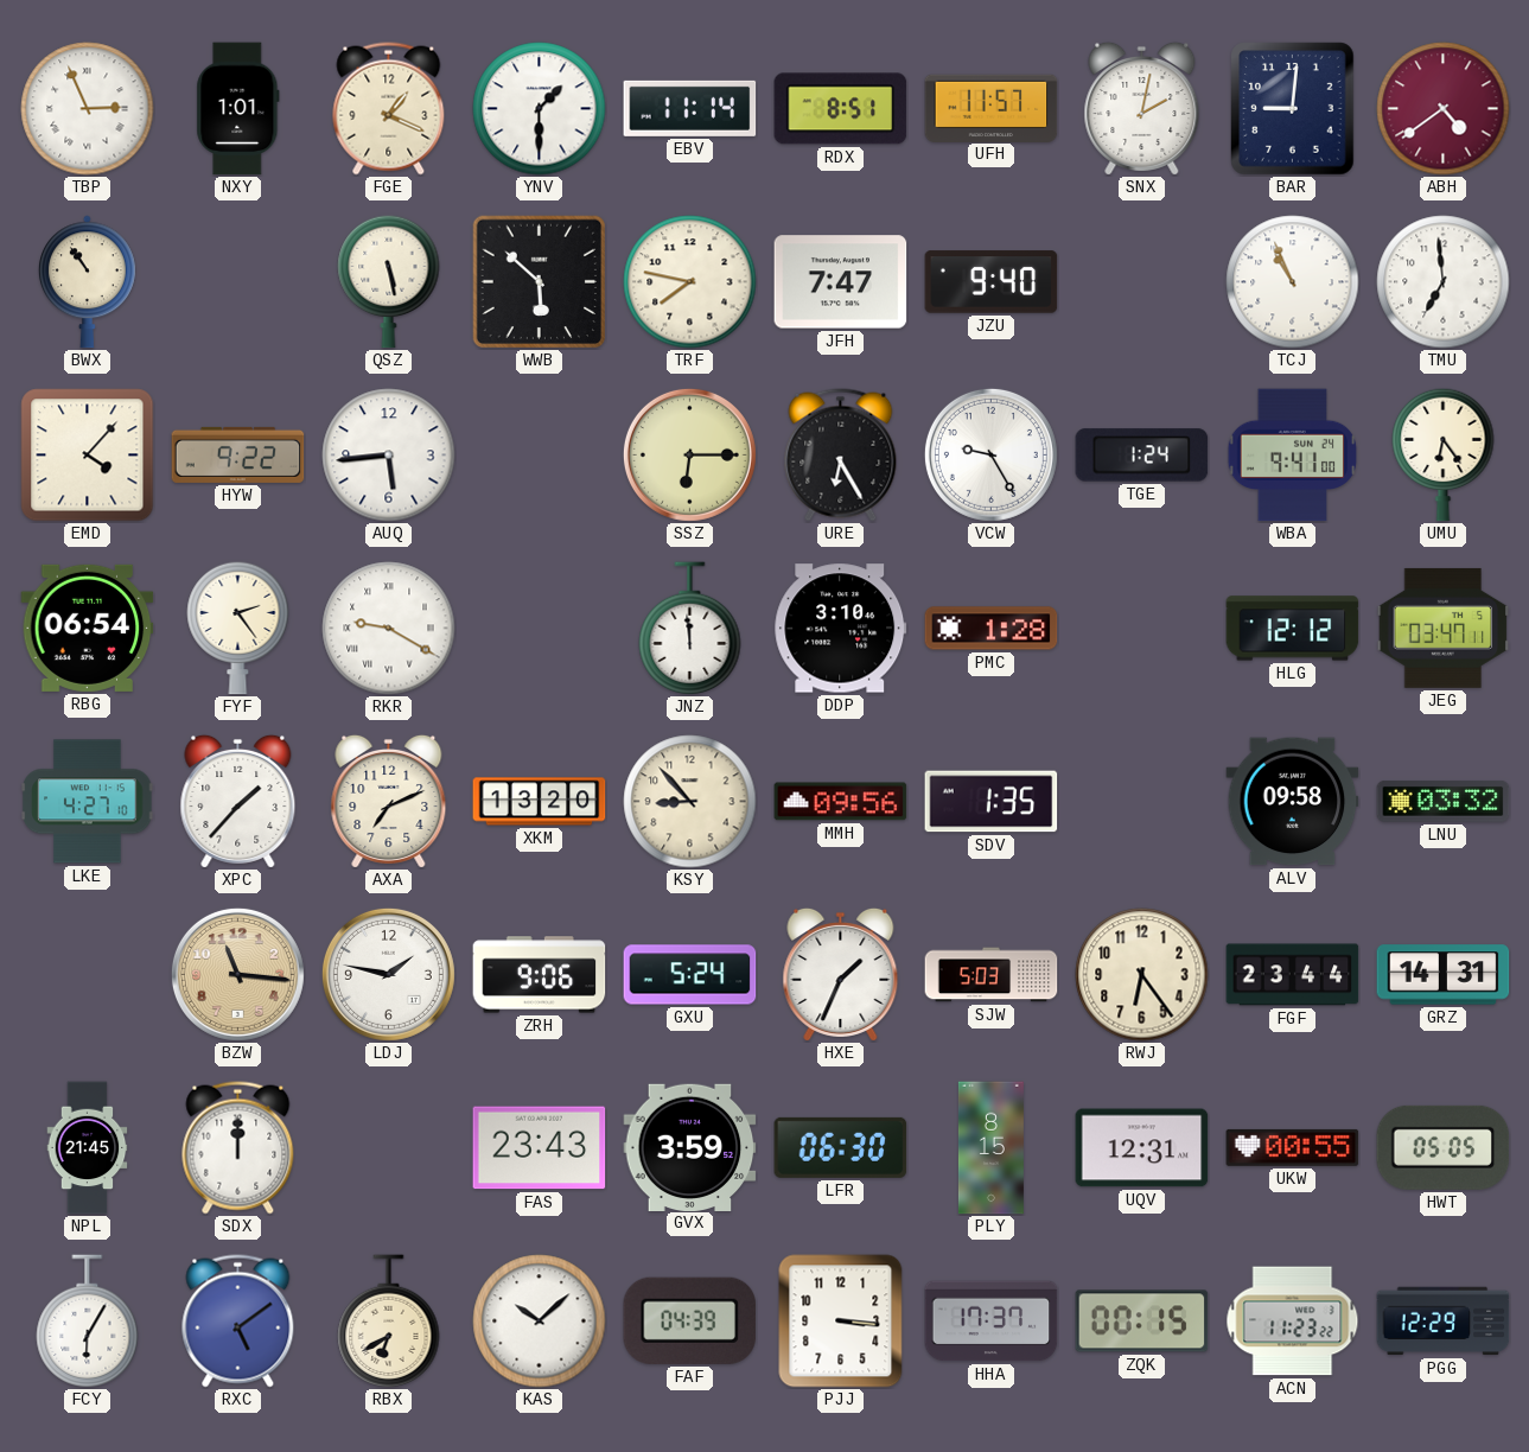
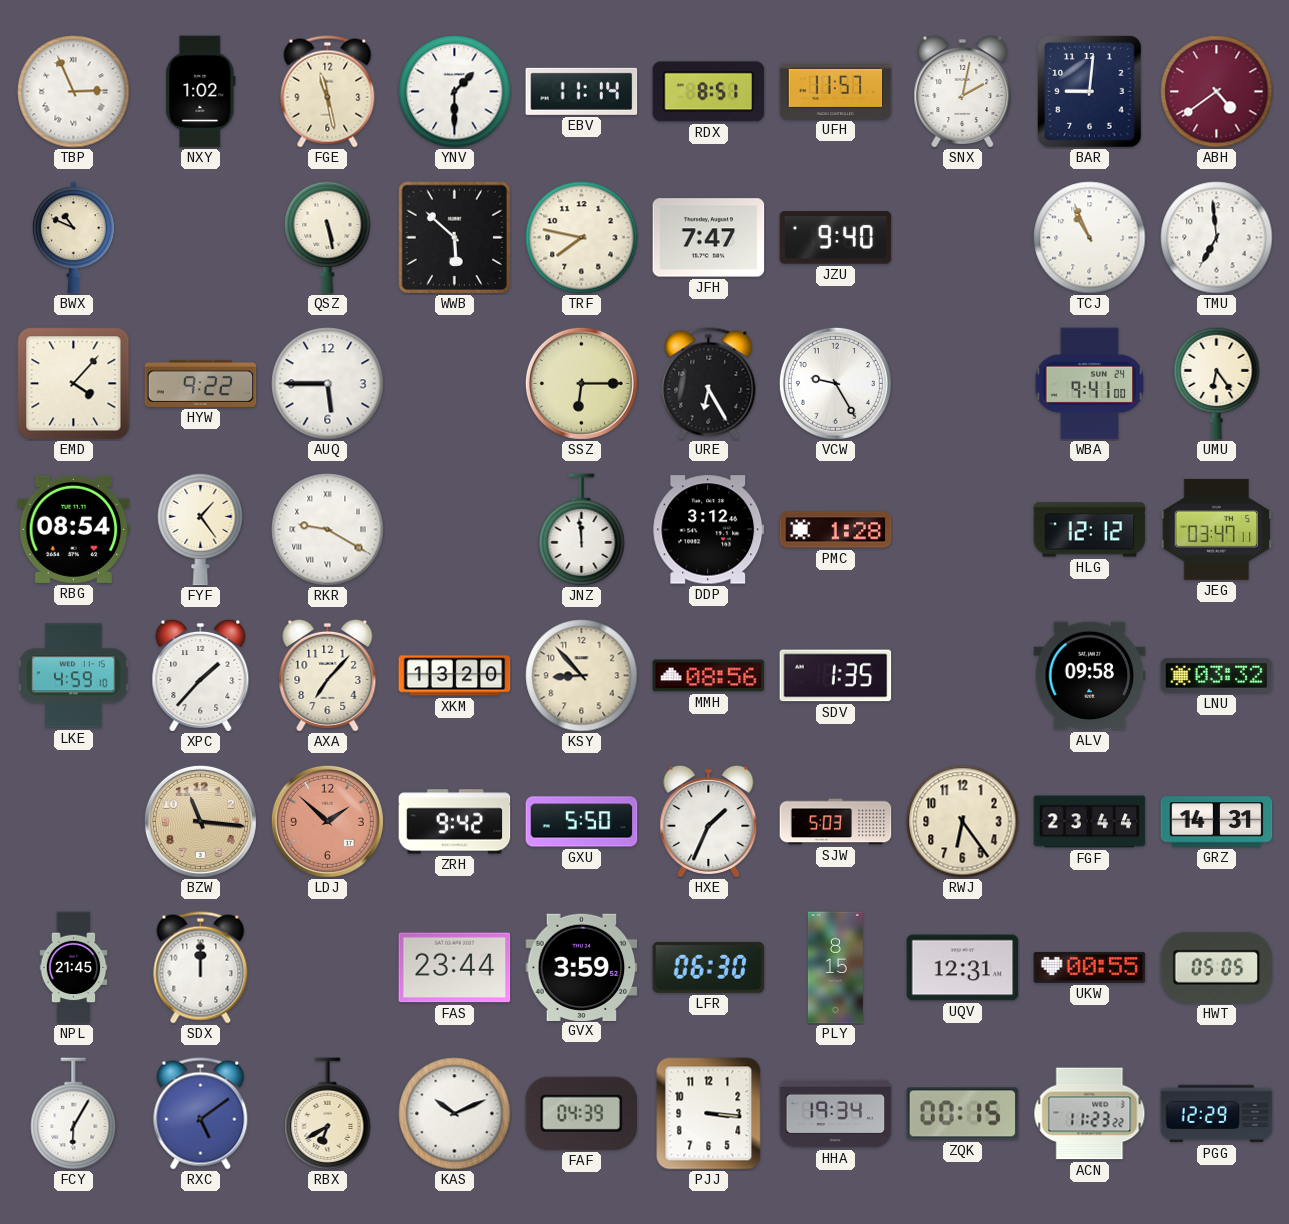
NXY: 1:01 -> 1:02
FGE: 1:19 -> 11:28
BWX: 10:54 -> 10:49
AUQ: 5:44 -> 5:45
TGE: 1:24 -> none
RBG: 06:54 -> 08:54
FYF: 2:24 -> 1:24
DDP: 3:10 -> 3:12
LKE: 4:27 -> 4:59
AXA: 7:11 -> 7:07
MMH: 09:56 -> 08:56
LDJ: 1:47 -> 1:52
LDJ dial: white -> salmon
ZRH: 9:06 -> 9:42
GXU: 5:24 -> 5:50
FAS: 23:43 -> 23:44
KAS: 10:08 -> 10:11
HHA: 17:37 -> 19:34
